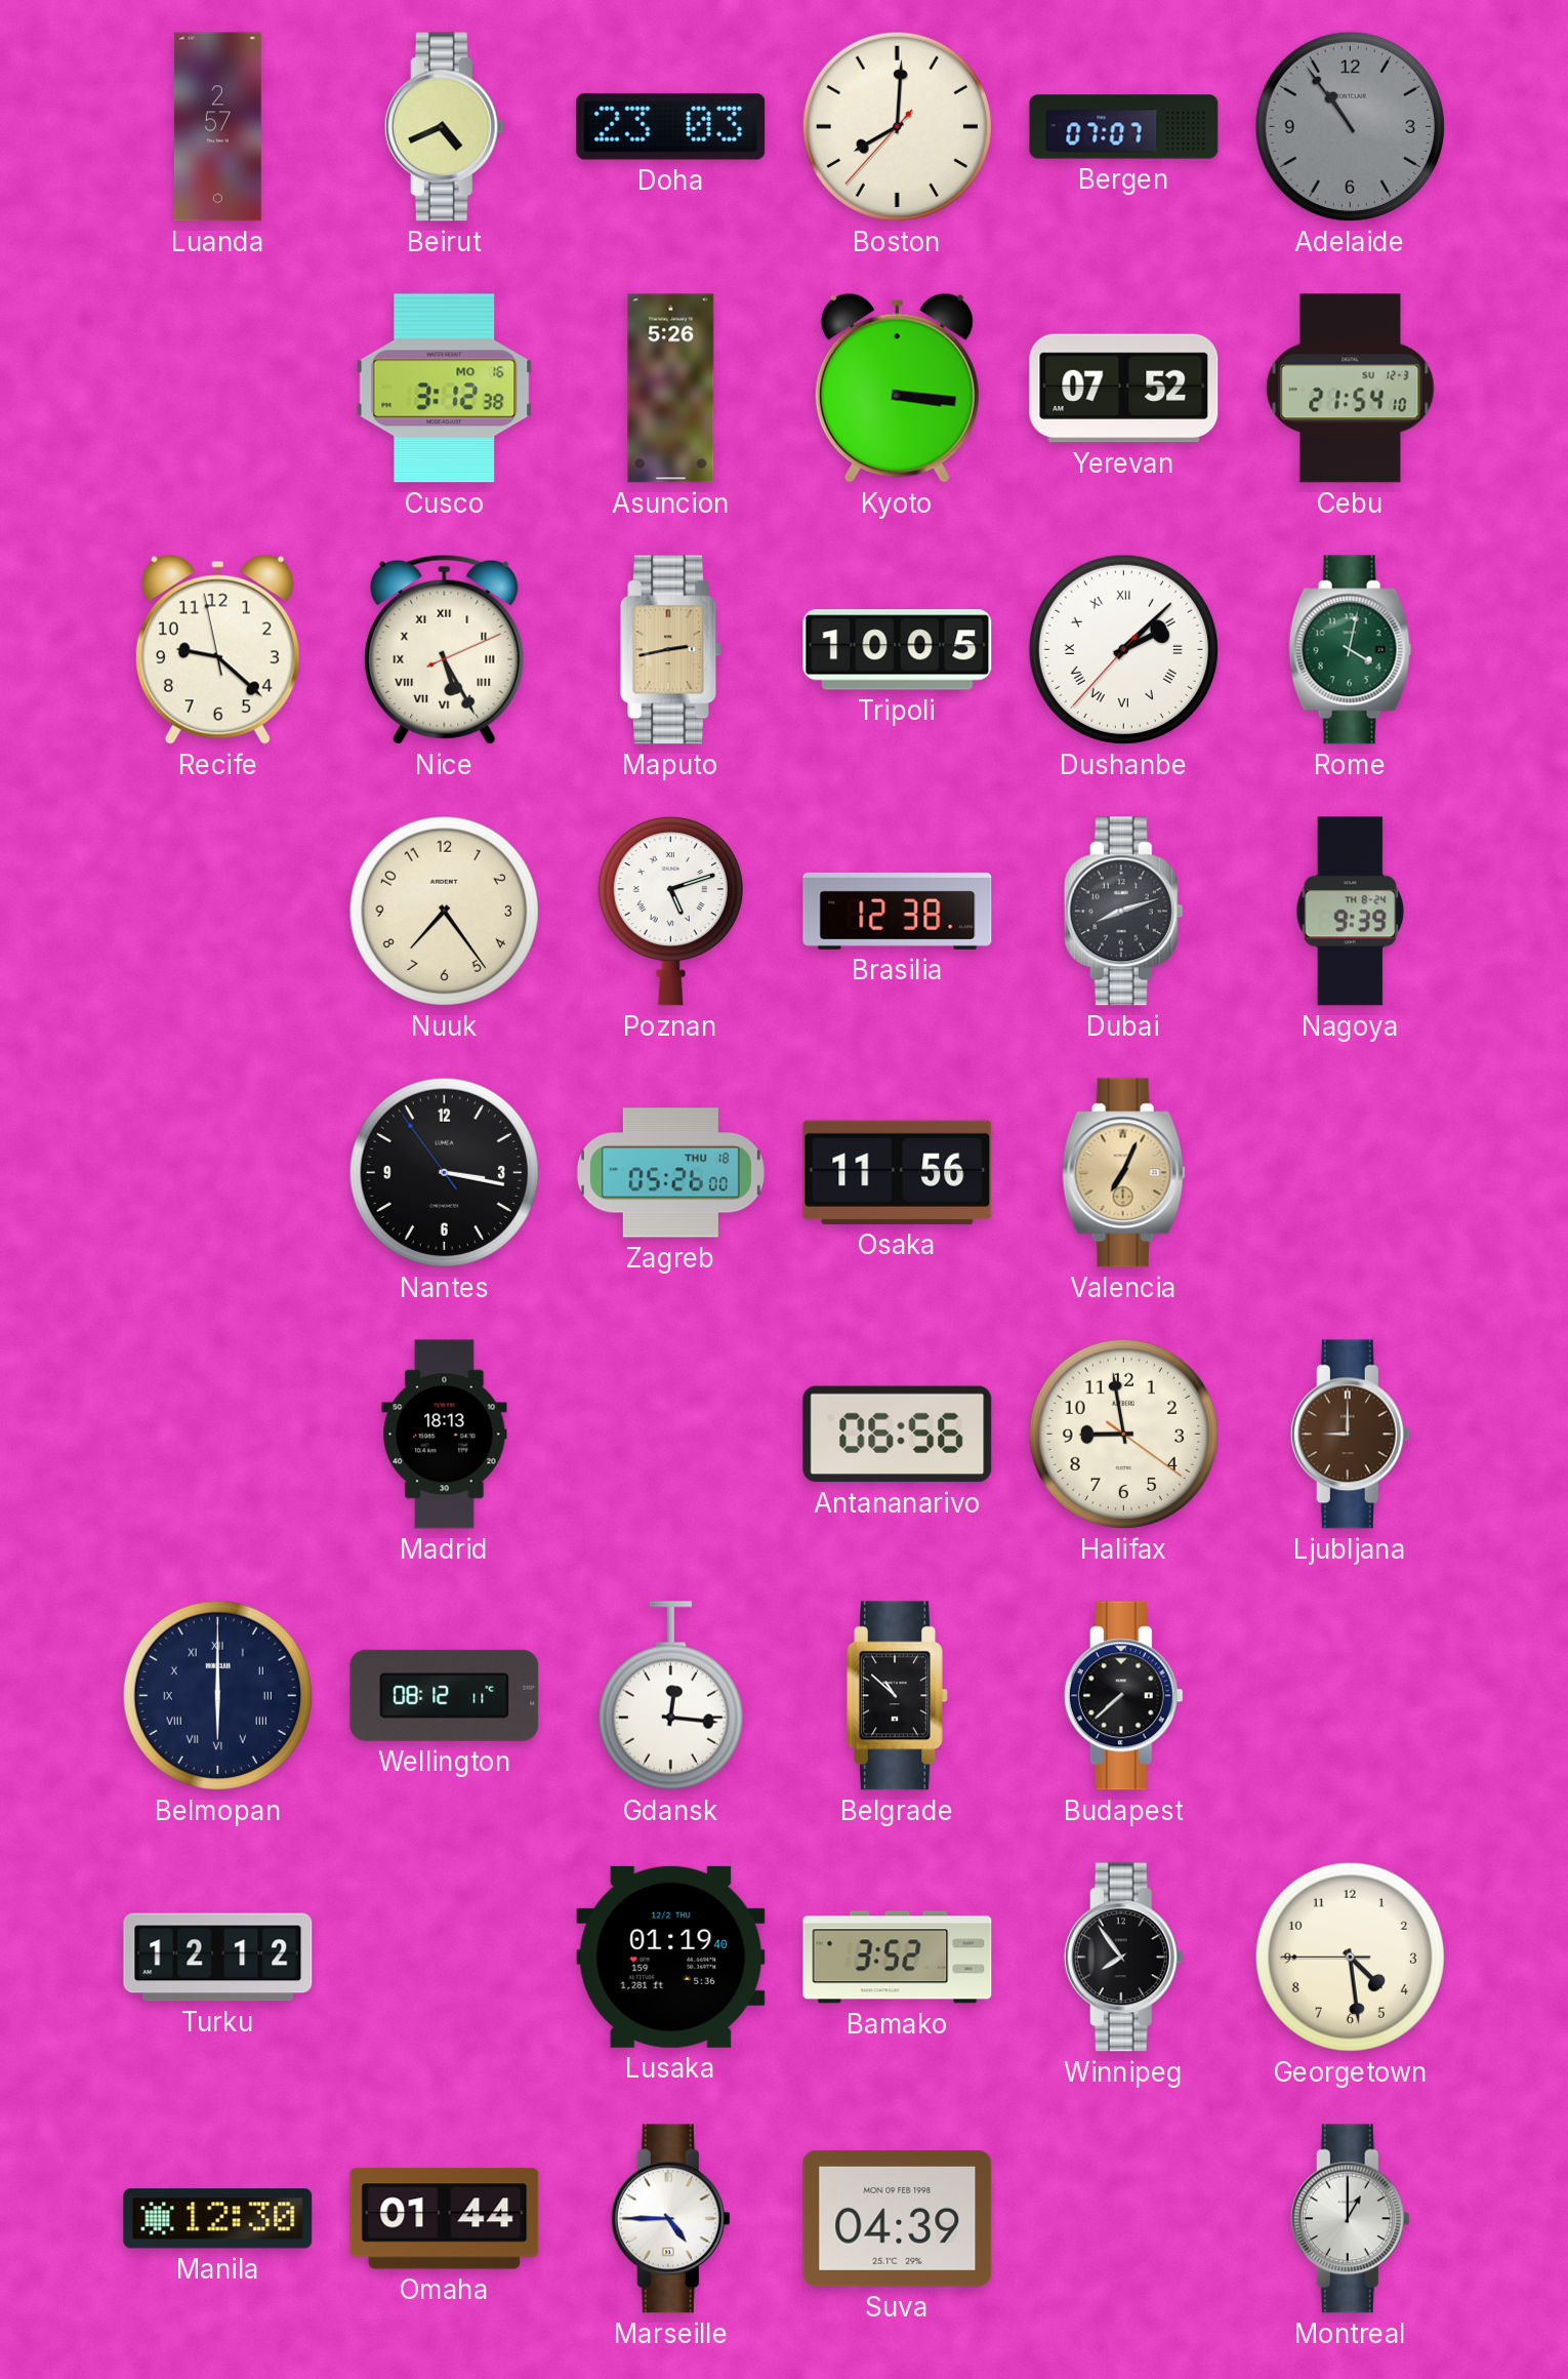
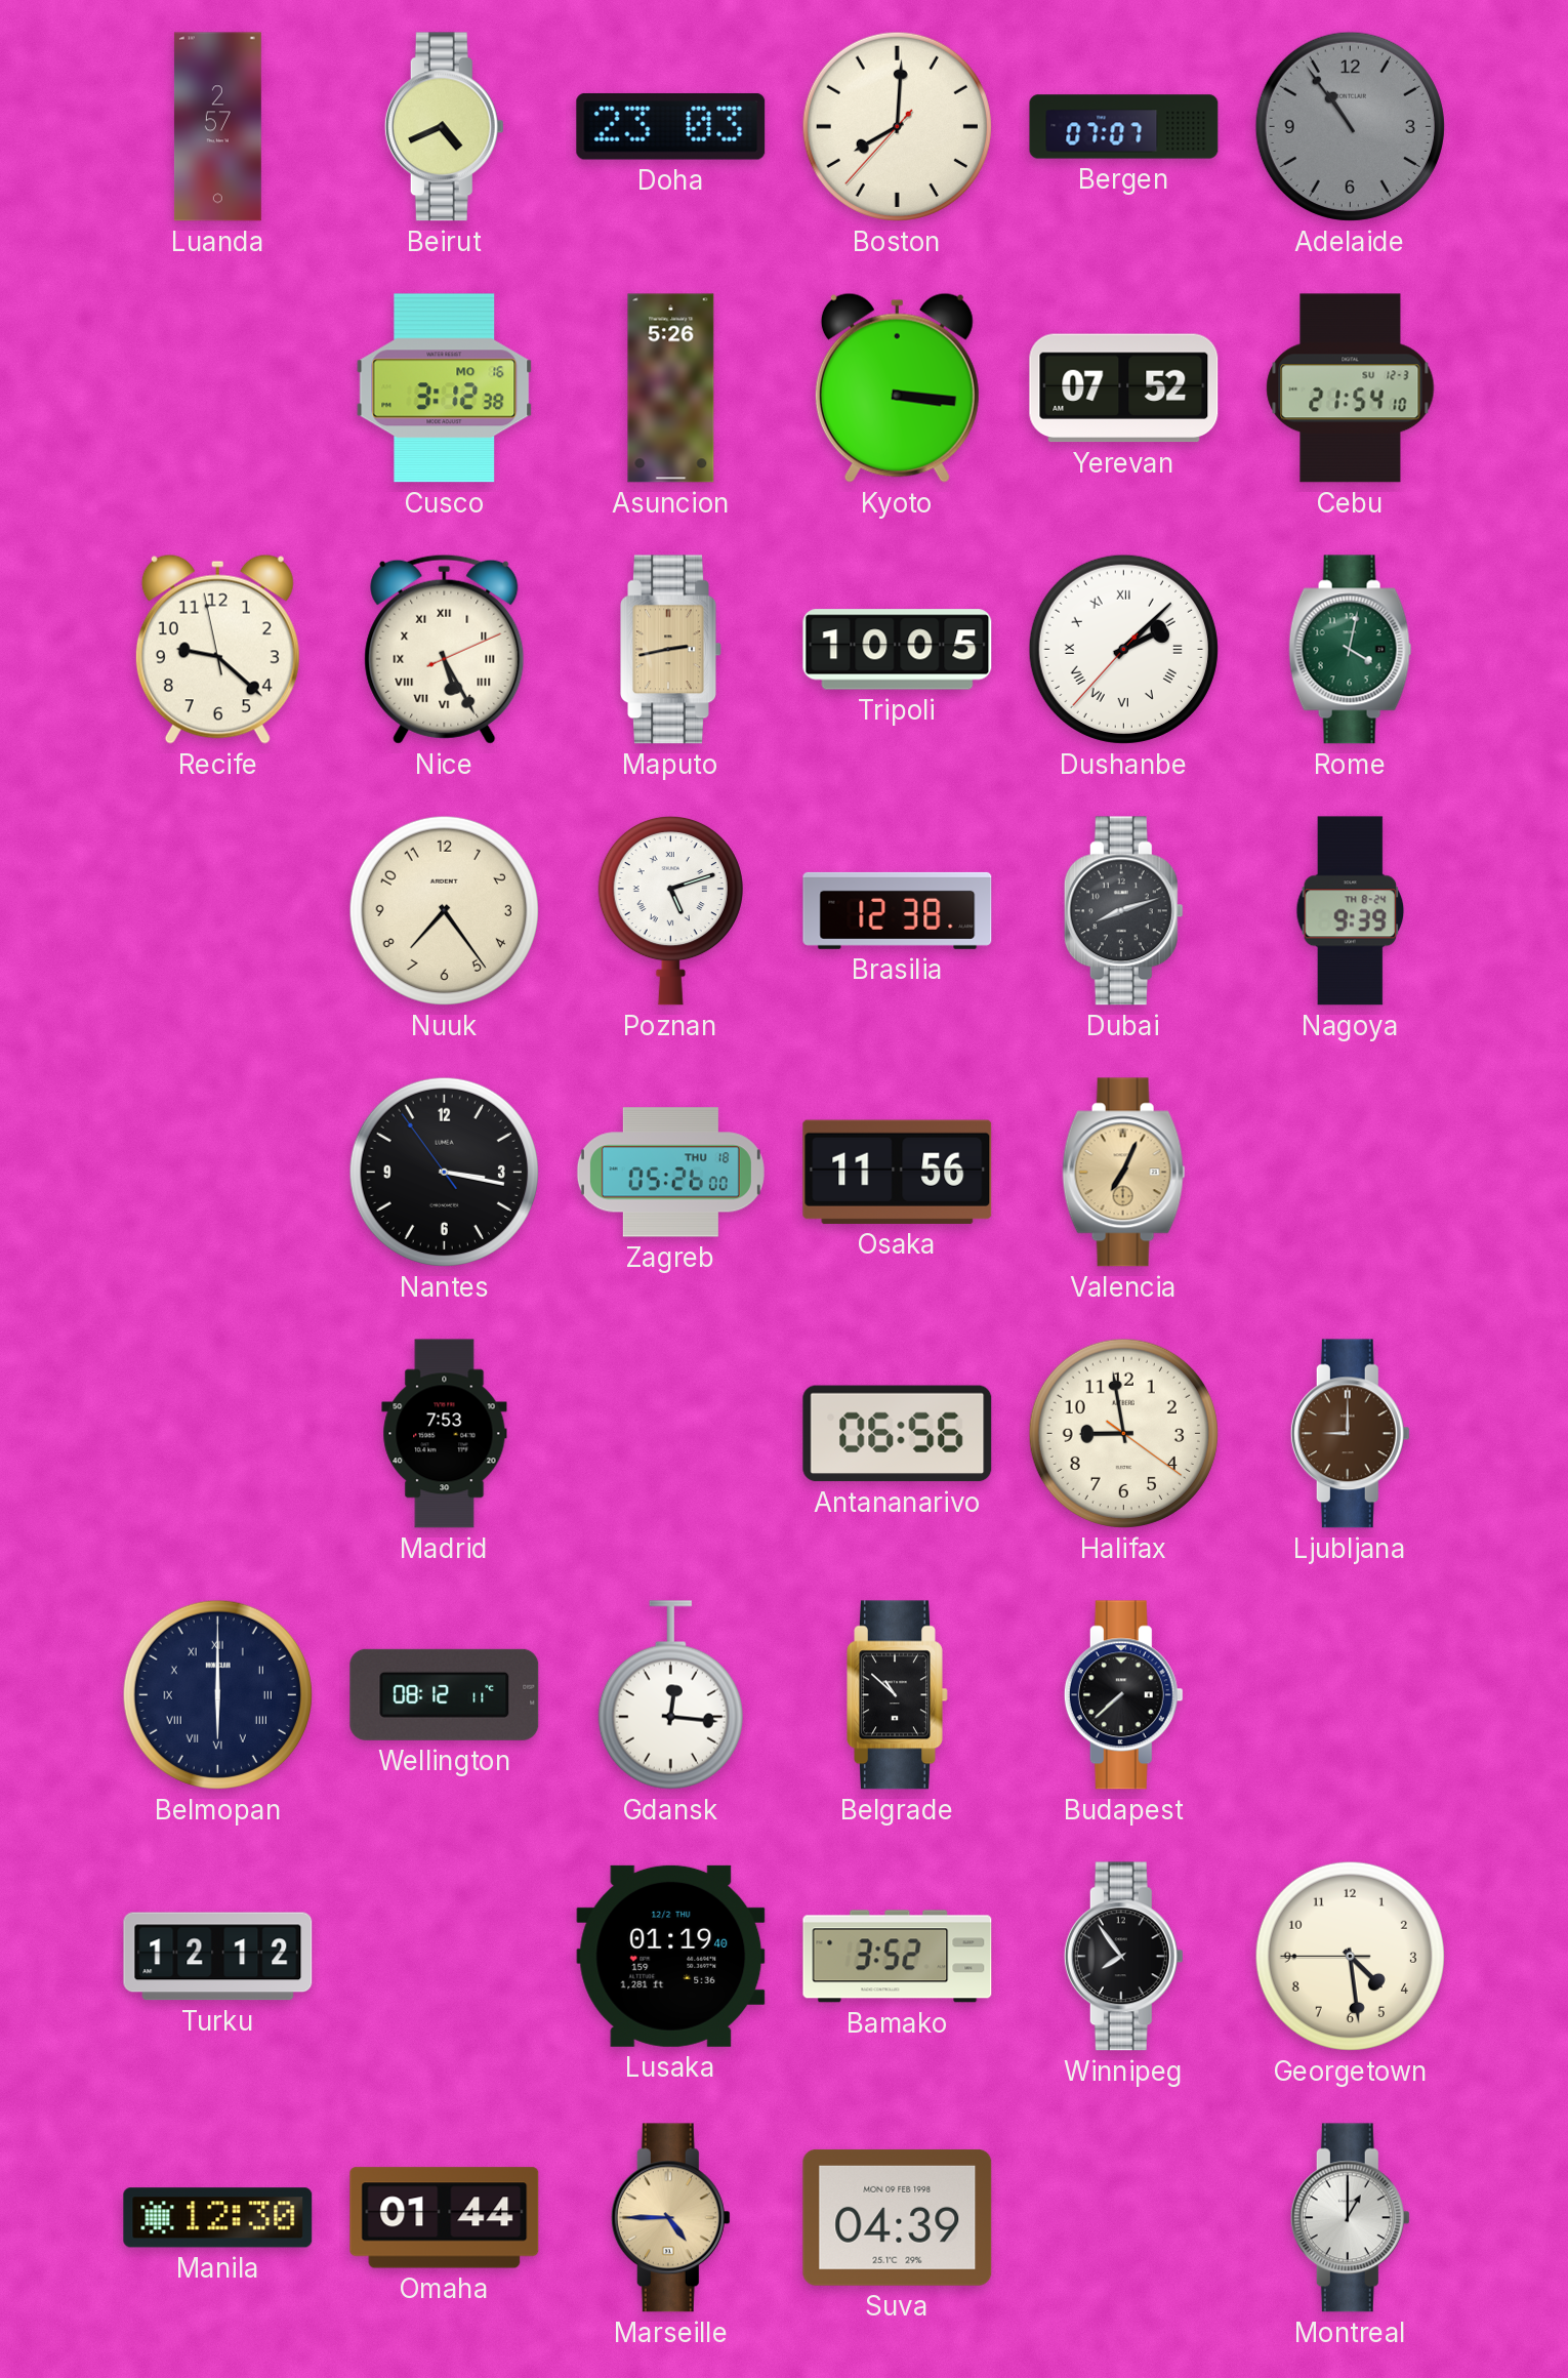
Madrid: 18:13 -> 7:53
Marseille dial: white -> champagne
